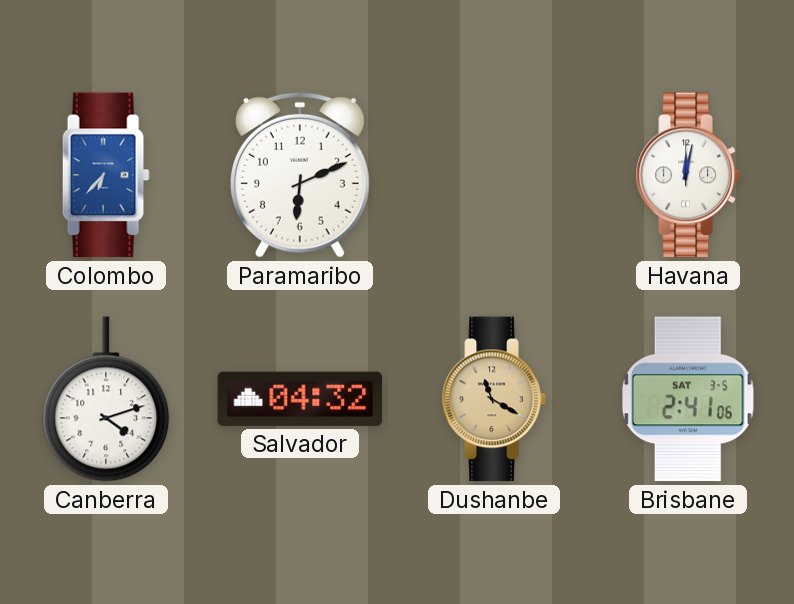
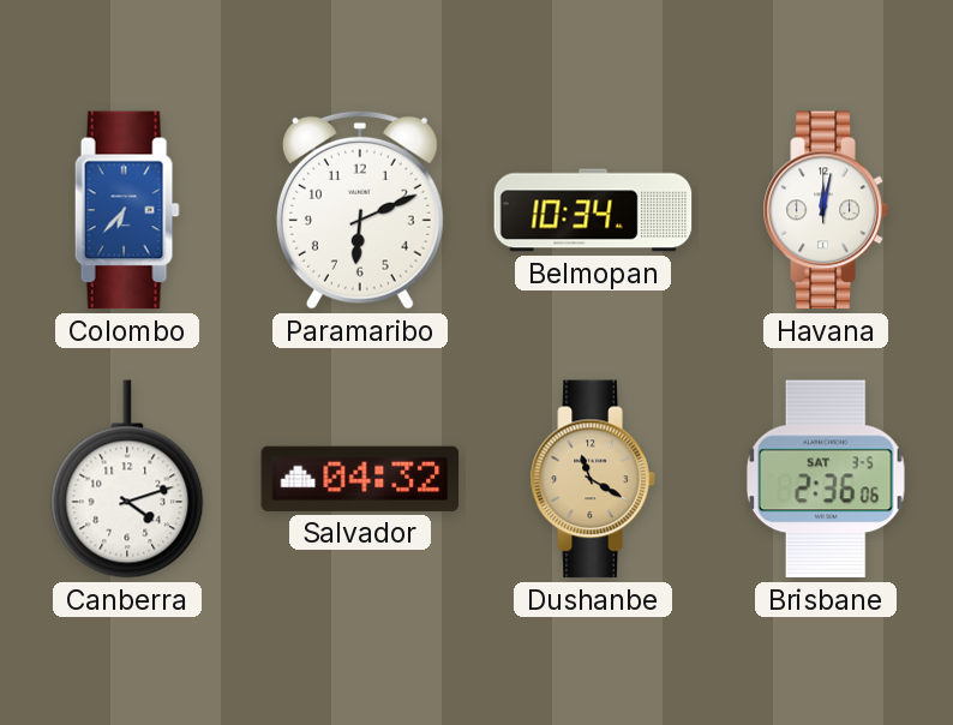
Belmopan: none -> 10:34
Brisbane: 2:41 -> 2:36
